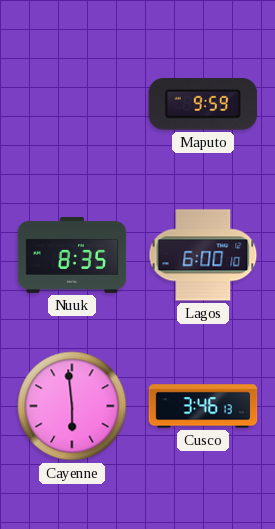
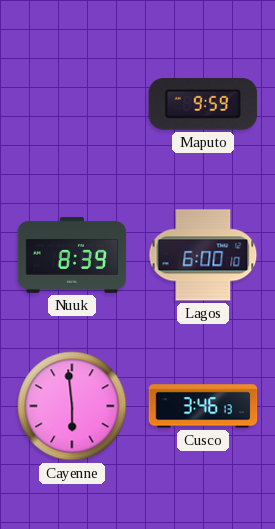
Nuuk: 8:35 -> 8:39
